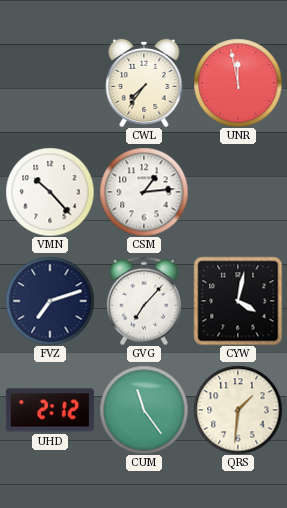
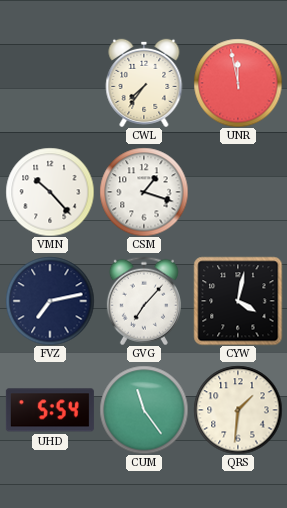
CSM: 1:14 -> 1:18
FVZ: 7:12 -> 7:13
UHD: 2:12 -> 5:54
